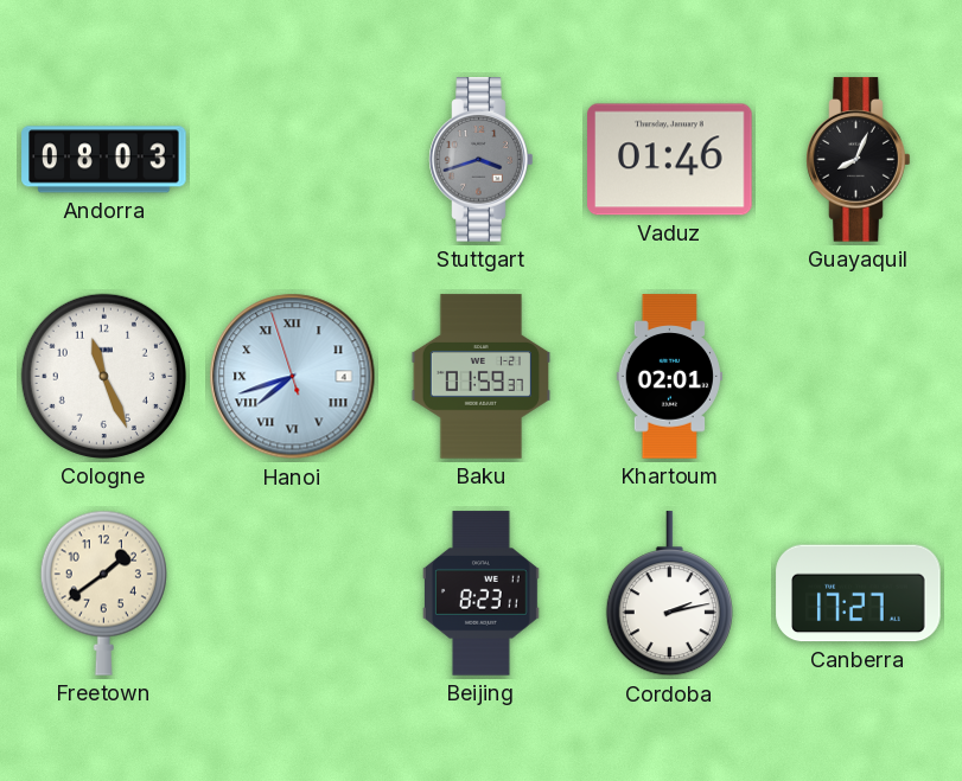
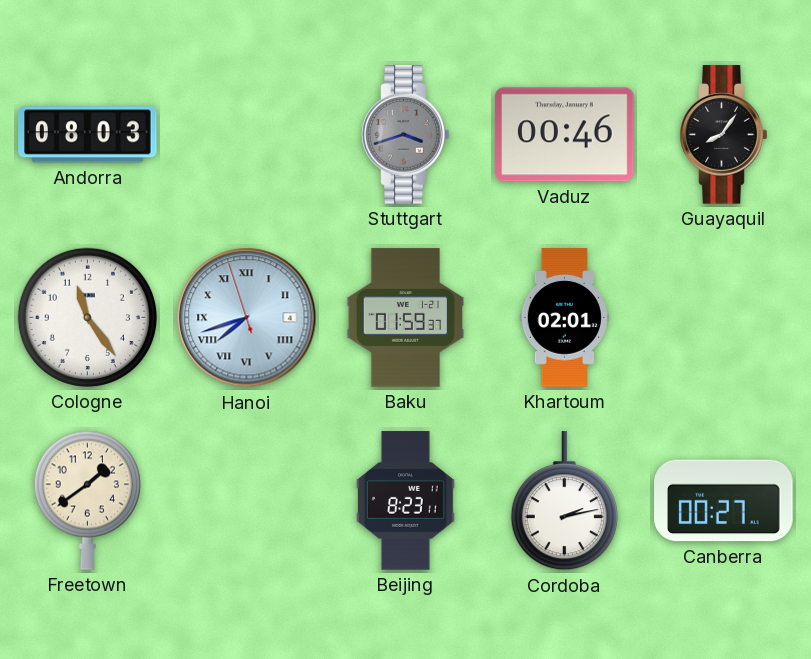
Vaduz: 01:46 -> 00:46
Guayaquil: 8:04 -> 8:06
Cologne: 11:26 -> 11:24
Canberra: 17:27 -> 00:27
